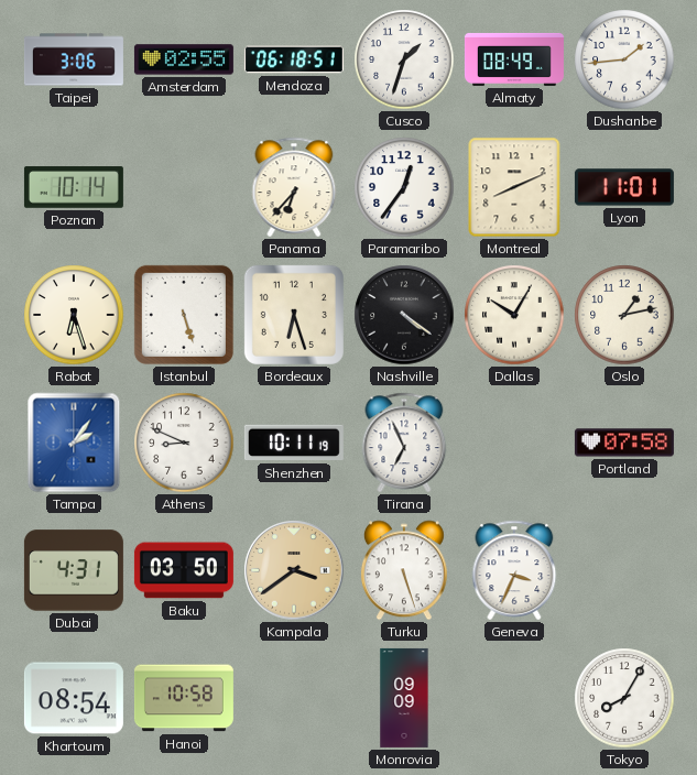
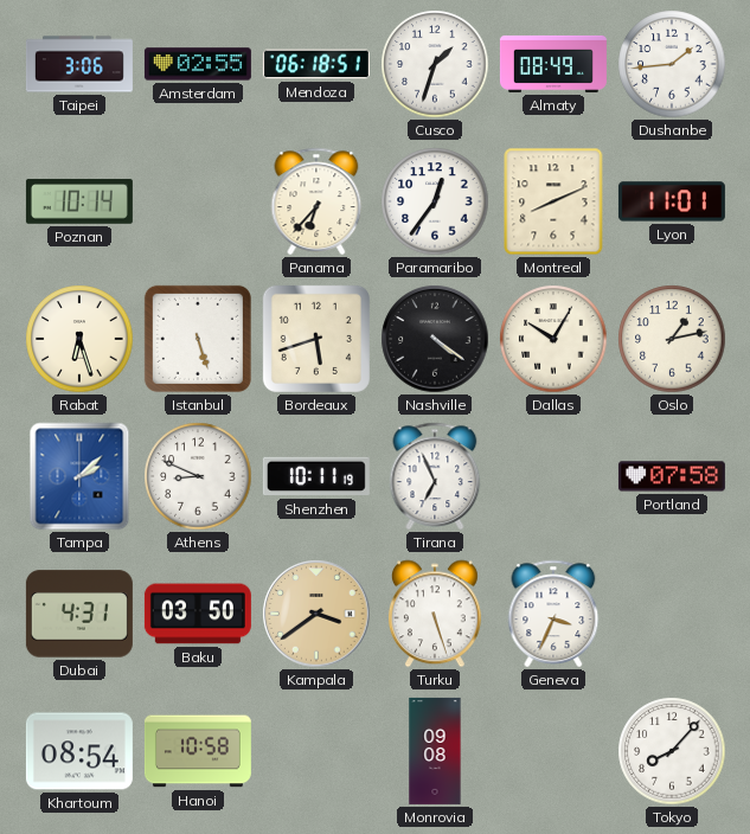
Bordeaux: 6:27 -> 5:42
Tampa: 2:06 -> 2:08
Monrovia: 09:09 -> 09:08
Tokyo: 8:05 -> 8:07
